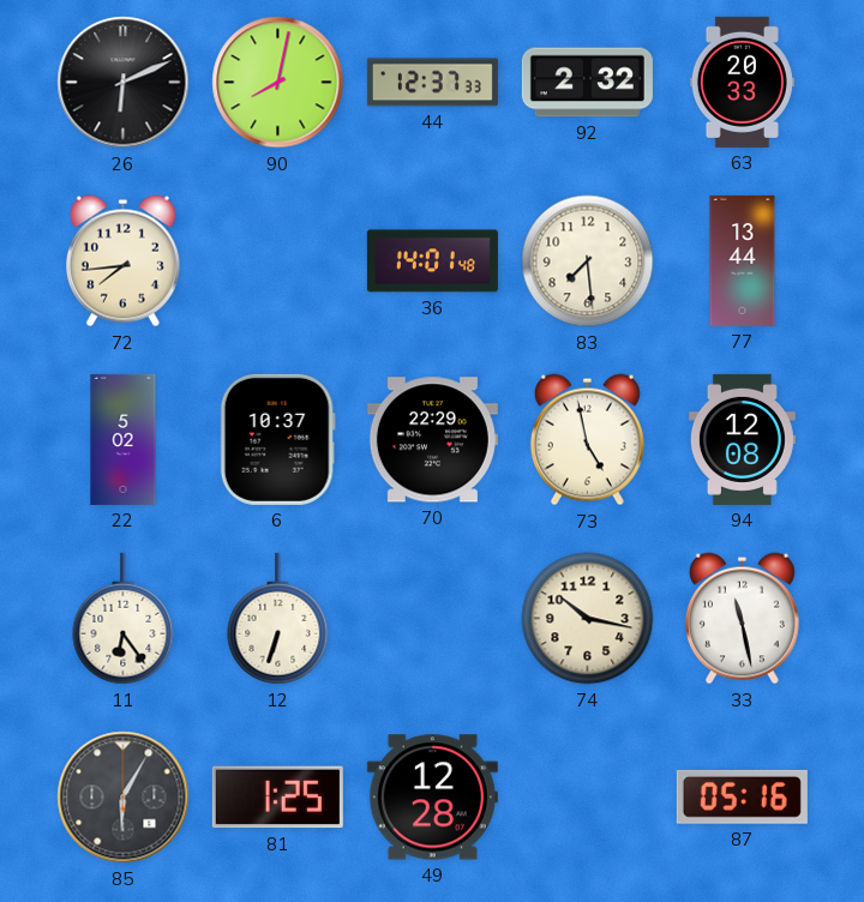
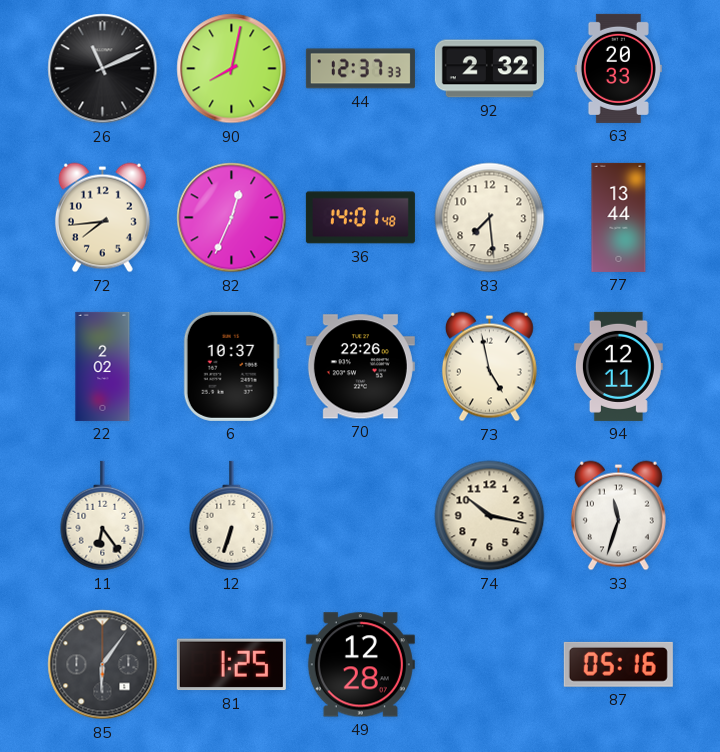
26: 6:11 -> 11:11
82: none -> 12:34
22: 5:02 -> 2:02
70: 22:29 -> 22:26
94: 12:08 -> 12:11
33: 11:28 -> 11:33
85: 6:05 -> 6:06
